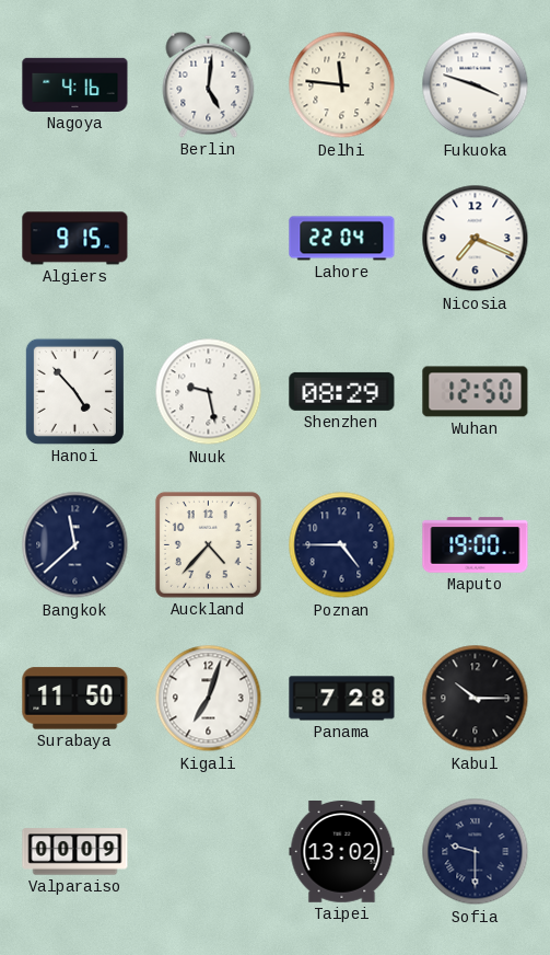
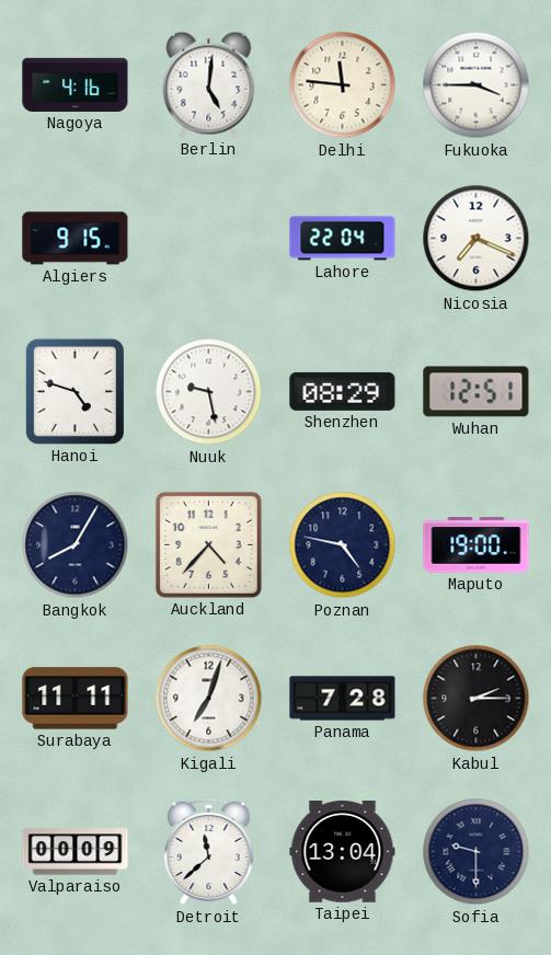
Fukuoka: 3:48 -> 3:45
Hanoi: 4:53 -> 4:48
Wuhan: 12:50 -> 12:51
Bangkok: 11:38 -> 8:05
Poznan: 4:45 -> 4:47
Surabaya: 11:50 -> 11:11
Kabul: 10:15 -> 2:15
Detroit: none -> 11:38
Taipei: 13:02 -> 13:04
